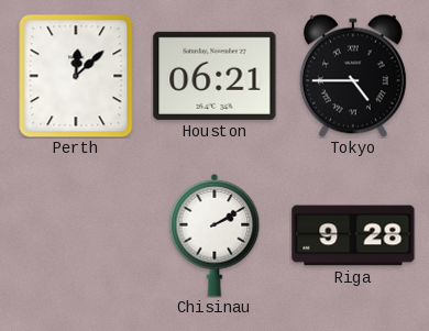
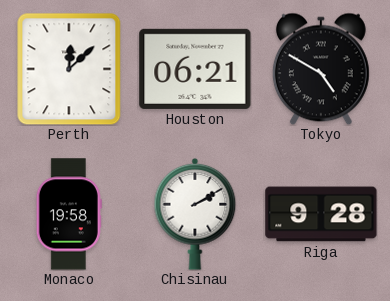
Tokyo: 4:45 -> 4:50
Monaco: none -> 19:58
